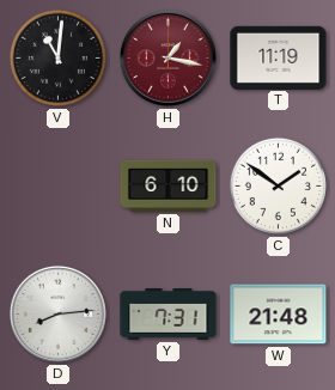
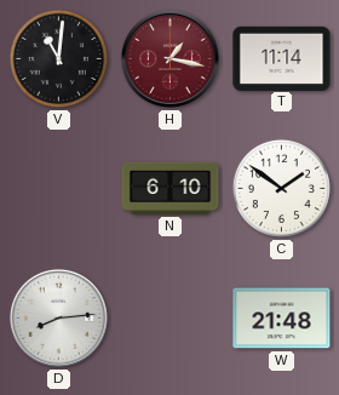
T: 11:19 -> 11:14
Y: 7:31 -> none
